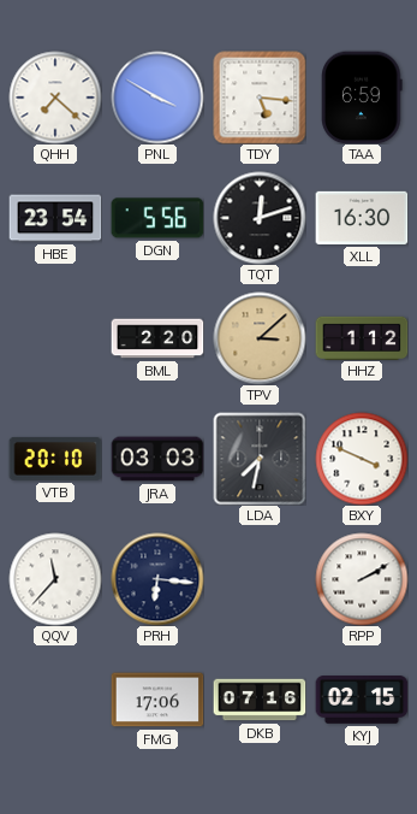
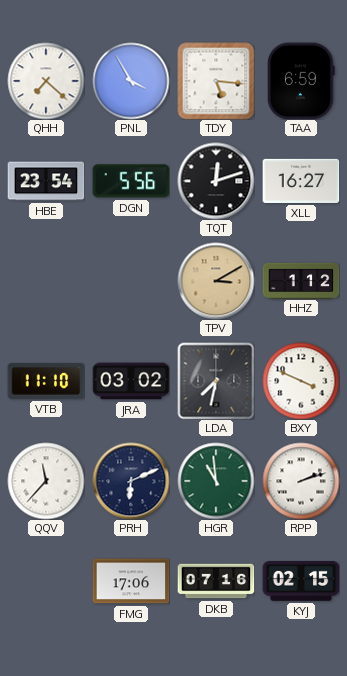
PNL: 3:50 -> 3:55
XLL: 16:30 -> 16:27
BML: 2:20 -> none
TPV: 3:08 -> 3:10
VTB: 20:10 -> 11:10
JRA: 03:03 -> 03:02
PRH: 6:16 -> 6:11
HGR: none -> 10:59
RPP: 2:10 -> 2:12
